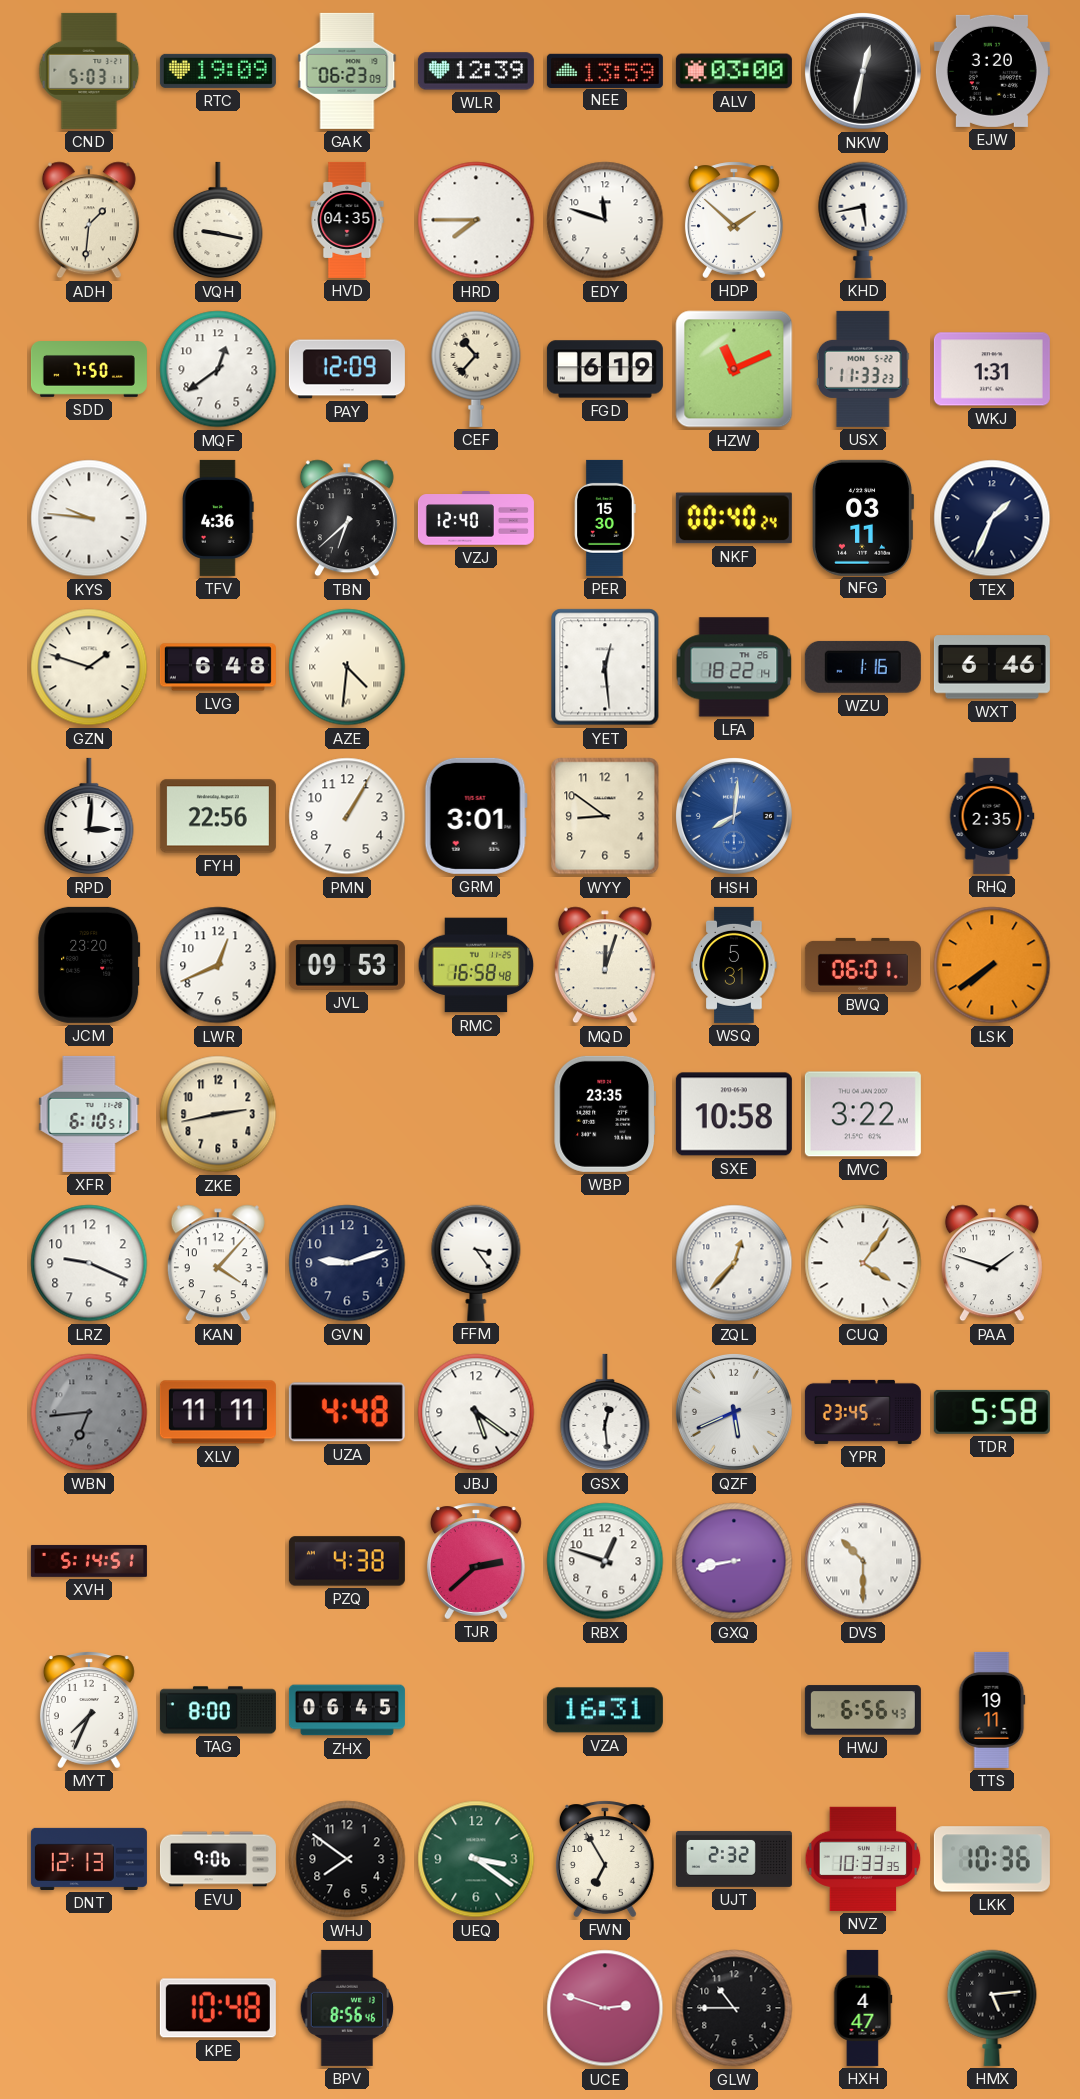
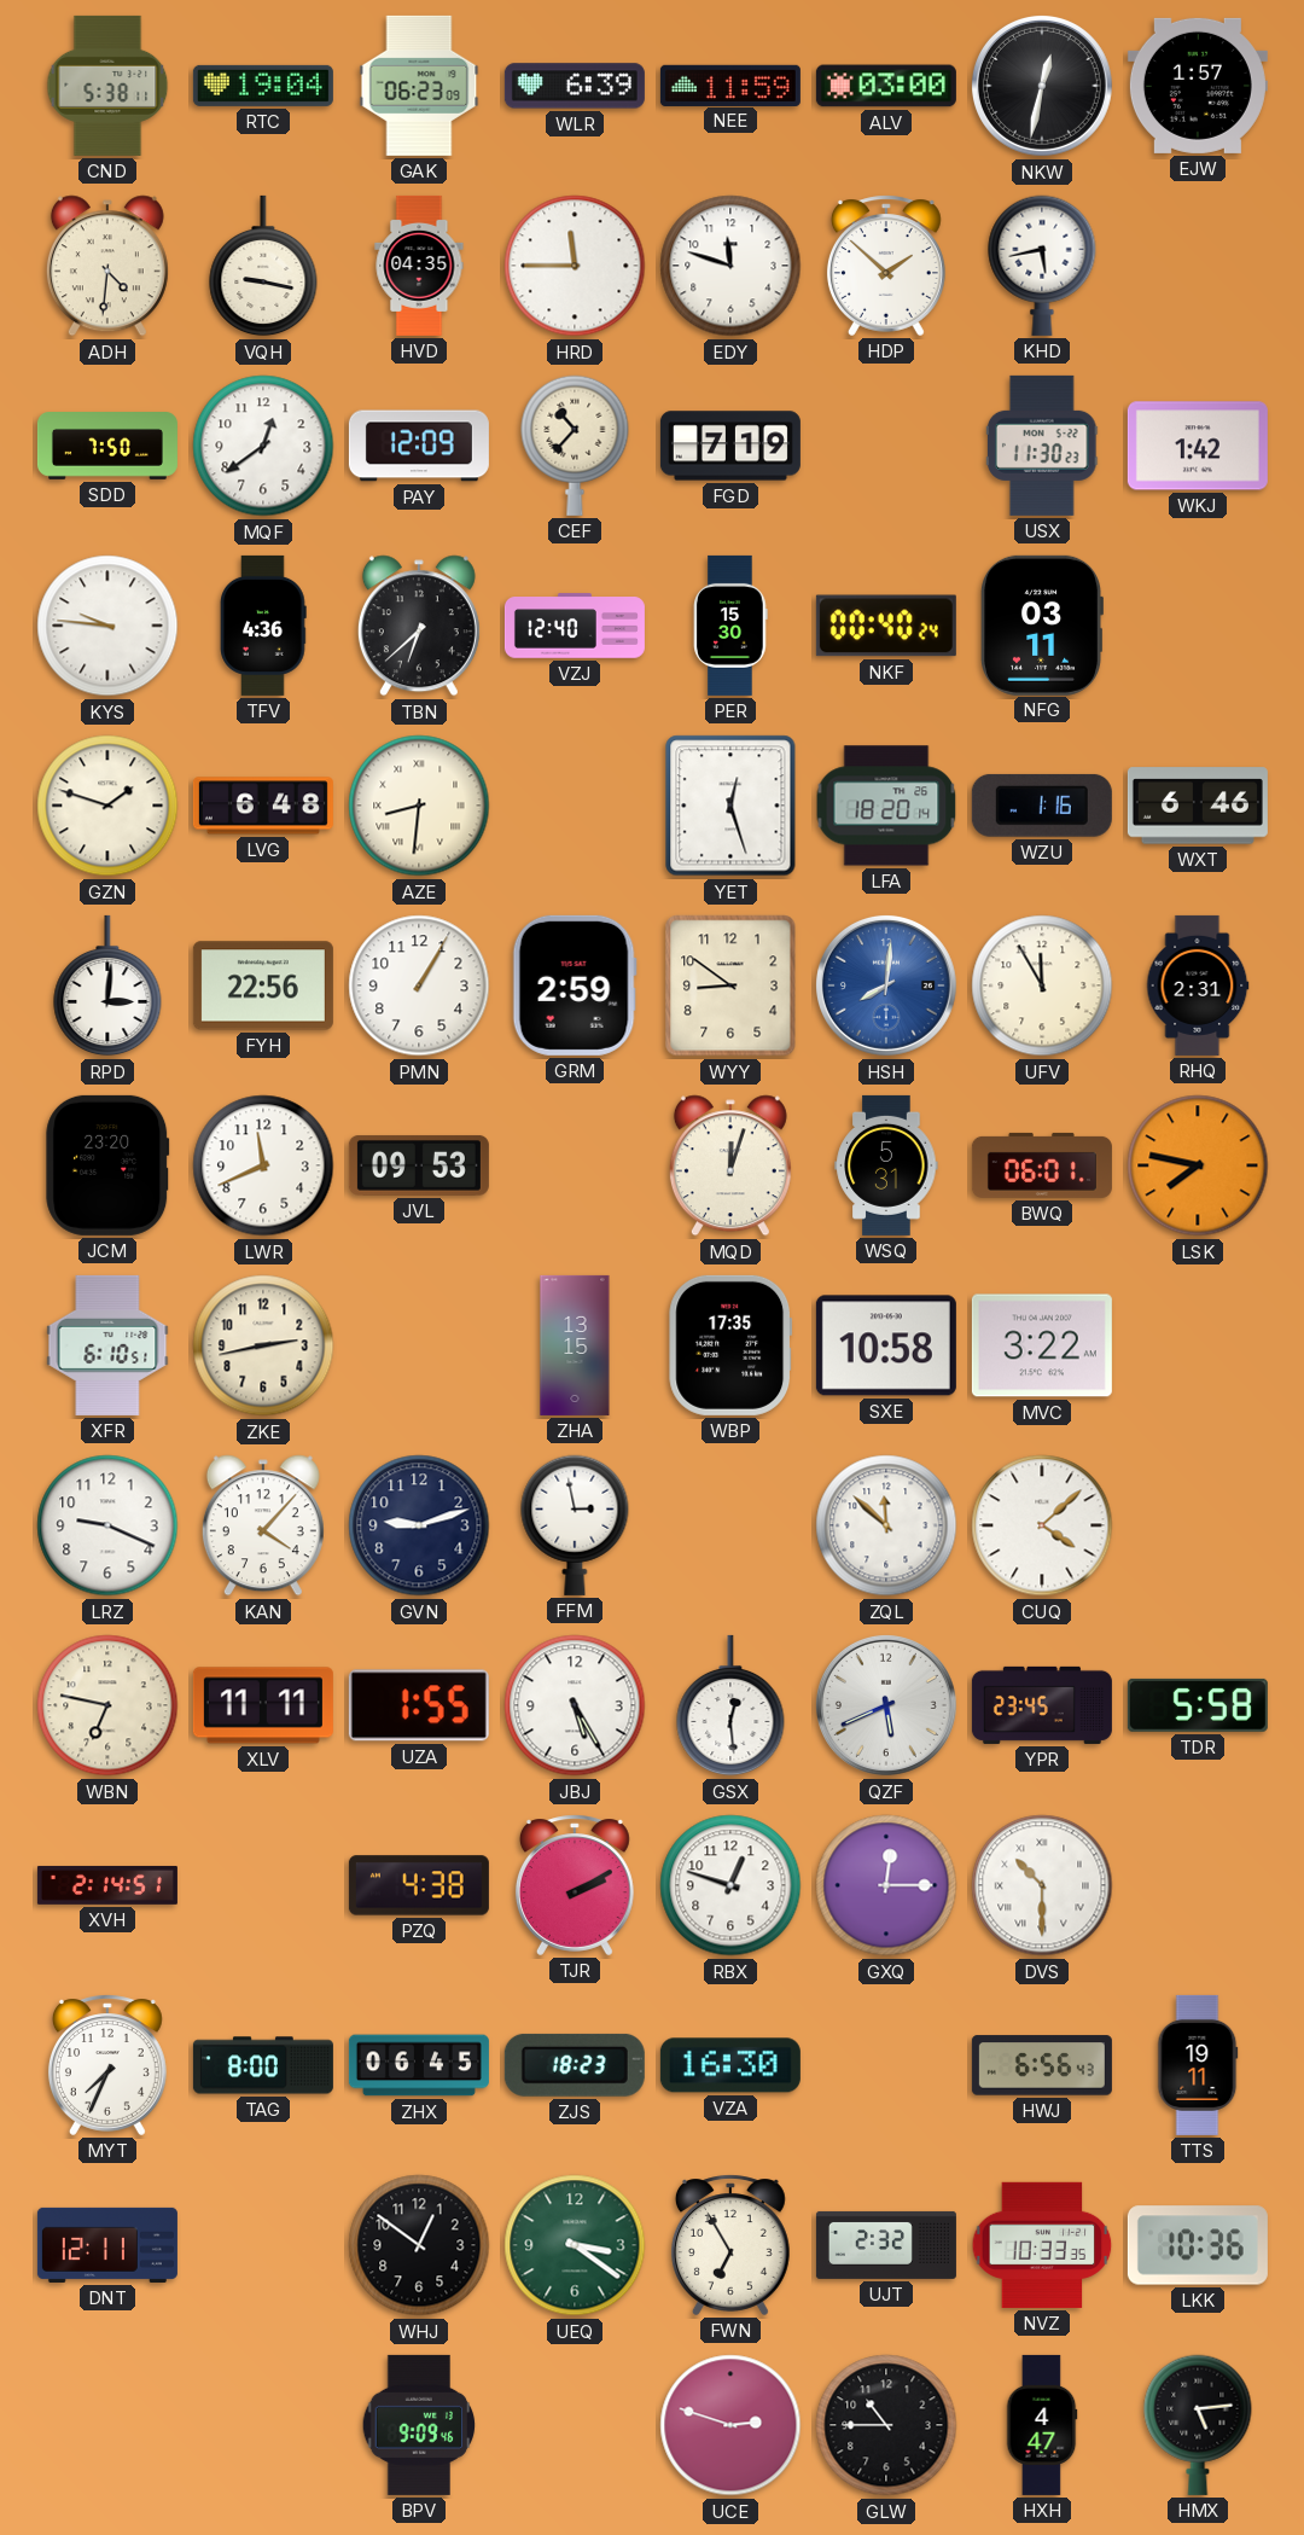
CND: 5:03 -> 5:38
RTC: 19:09 -> 19:04
WLR: 12:39 -> 6:39
NEE: 13:59 -> 11:59
EJW: 3:20 -> 1:57
ADH: 1:31 -> 4:31
HRD: 7:45 -> 11:45
FGD: 6:19 -> 7:19
HZW: 11:11 -> none
USX: 11:33 -> 11:30
WKJ: 1:31 -> 1:42
TEX: 1:34 -> none
AZE: 4:31 -> 8:31
YET: 12:29 -> 12:27
LFA: 18:22 -> 18:20
GRM: 3:01 -> 2:59
UFV: none -> 11:55
RHQ: 2:35 -> 2:31
LWR: 12:41 -> 11:41
RMC: 16:58 -> none
LSK: 7:39 -> 7:47
ZHA: none -> 13:15
WBP: 23:35 -> 17:35
FFM: 3:24 -> 2:58
ZQL: 12:37 -> 11:52
CUQ: 4:06 -> 4:08
PAA: 1:48 -> none
WBN: 6:44 -> 6:47
WBN dial: grey -> cream
UZA: 4:48 -> 1:55
JBJ: 5:21 -> 5:25
XVH: 5:14 -> 2:14
TJR: 2:38 -> 2:10
GXQ: 8:43 -> 12:15
ZJS: none -> 18:23
VZA: 16:31 -> 16:30
DNT: 12:13 -> 12:11
EVU: 9:06 -> none
WHJ: 7:51 -> 12:51
KPE: 10:48 -> none
BPV: 8:56 -> 9:09
